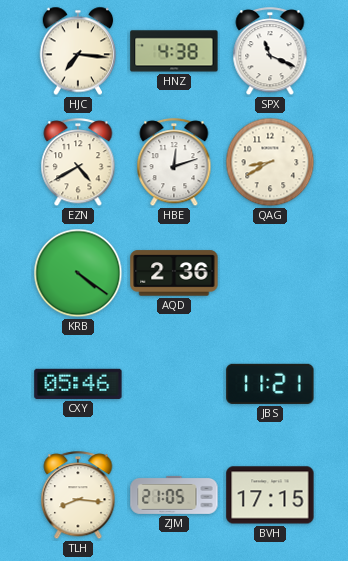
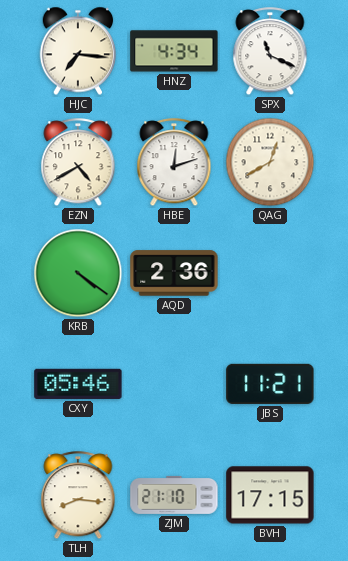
HNZ: 4:38 -> 4:34
QAG: 8:40 -> 12:40
ZJM: 21:05 -> 21:10
